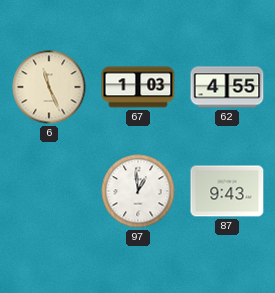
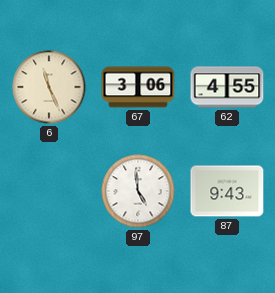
67: 1:03 -> 3:06
97: 12:59 -> 4:59
